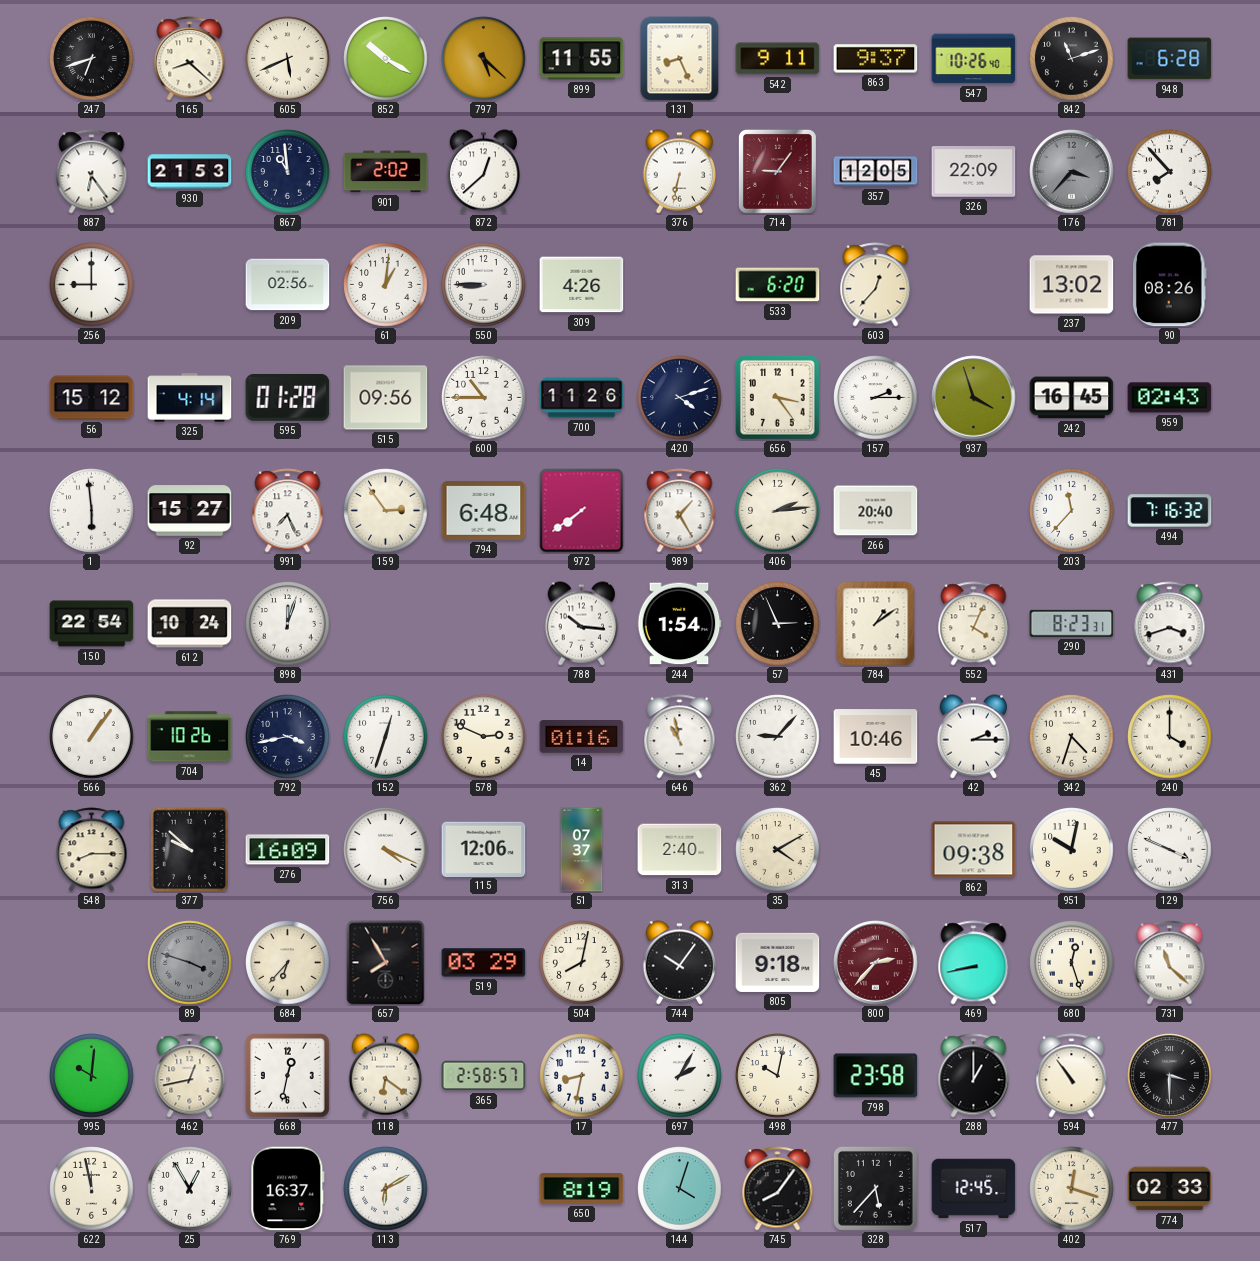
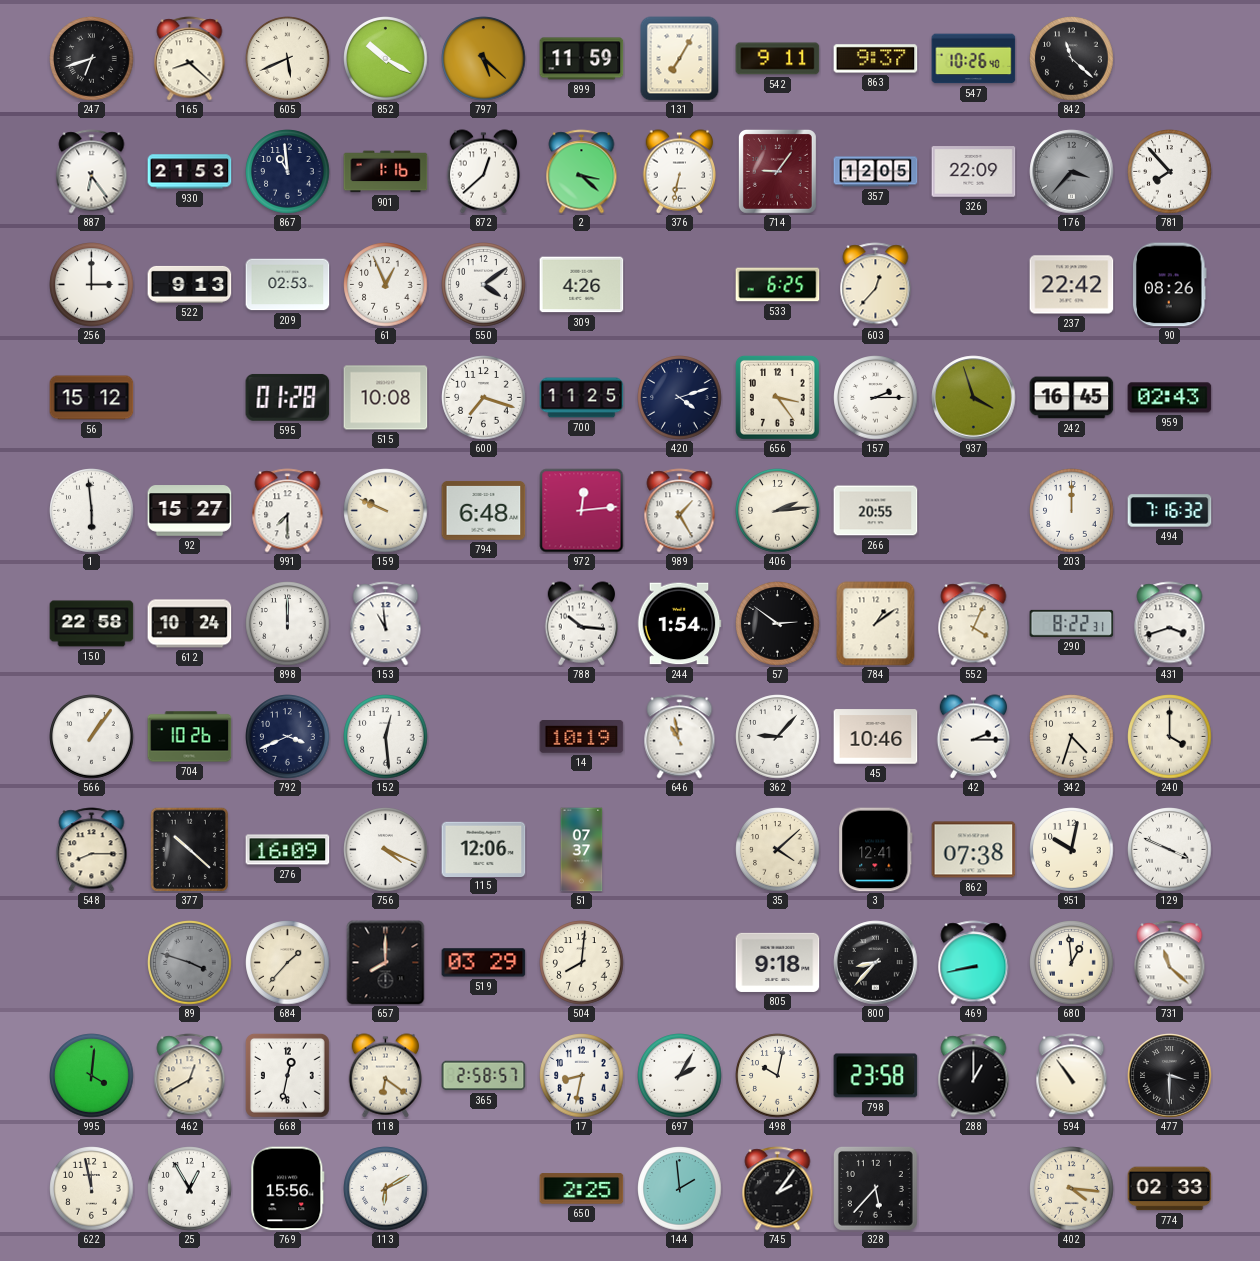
899: 11:55 -> 11:59
131: 8:26 -> 7:05
842: 11:12 -> 11:22
948: 6:28 -> none
901: 2:02 -> 1:16
2: none -> 3:22
256: 9:00 -> 3:00
522: none -> 9:13
209: 02:56 -> 02:53
61: 1:01 -> 12:56
550: 8:45 -> 4:09
533: 6:20 -> 6:25
237: 13:02 -> 22:42
325: 4:14 -> none
515: 09:56 -> 10:08
600: 10:45 -> 7:18
700: 11:26 -> 11:25
991: 7:26 -> 7:30
159: 2:54 -> 9:49
972: 7:39 -> 12:14
266: 20:40 -> 20:55
203: 11:37 -> 12:00
150: 22:54 -> 22:58
898: 12:03 -> 12:00
153: none -> 10:59
57: 2:56 -> 2:51
290: 8:23 -> 8:22
792: 3:43 -> 3:41
152: 12:33 -> 12:29
578: 2:49 -> none
14: 01:16 -> 10:19
377: 9:52 -> 10:22
313: 2:40 -> none
35: 4:10 -> 4:08
3: none -> 12:41
862: 09:38 -> 07:38
684: 6:37 -> 1:37
657: 7:55 -> 8:00
504: 8:02 -> 8:01
744: 10:06 -> none
800: 2:37 -> 8:37
800 dial: burgundy -> black
680: 12:27 -> 12:59
995: 10:01 -> 4:01
462: 12:43 -> 12:40
769: 16:37 -> 15:56
650: 8:19 -> 2:25
144: 4:03 -> 1:59
745: 8:06 -> 2:06
517: 12:45 -> none
402: 12:18 -> 4:16
